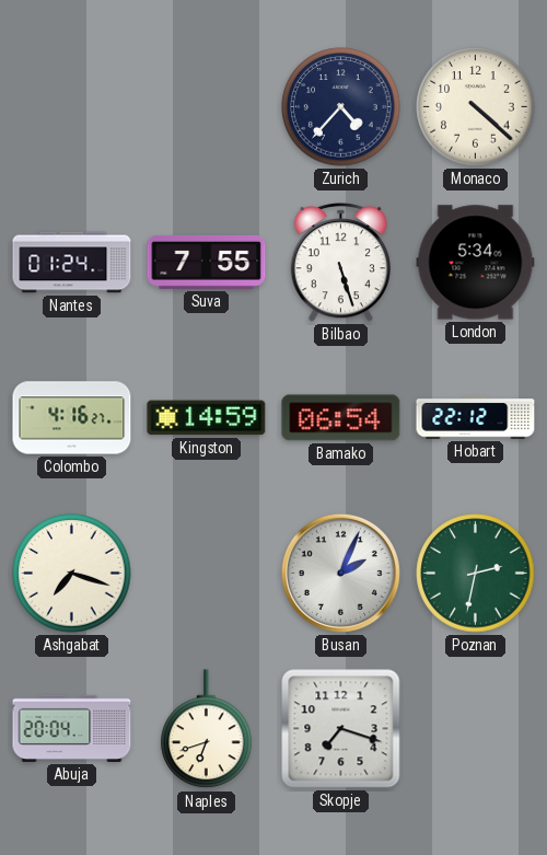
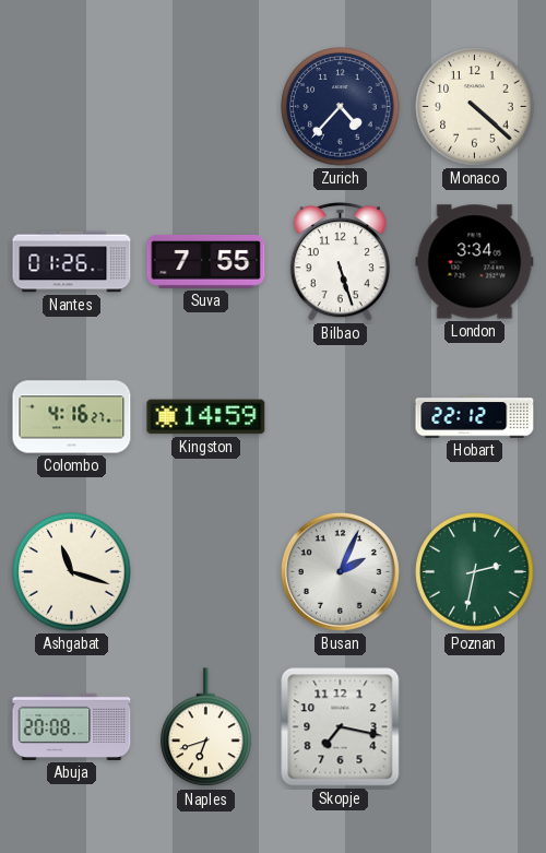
Nantes: 01:24 -> 01:26
London: 5:34 -> 3:34
Bamako: 06:54 -> none
Ashgabat: 7:18 -> 11:18
Abuja: 20:04 -> 20:08
Skopje: 7:18 -> 7:17
